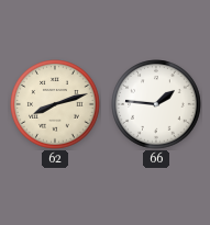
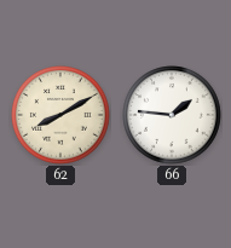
62: 8:12 -> 8:10
